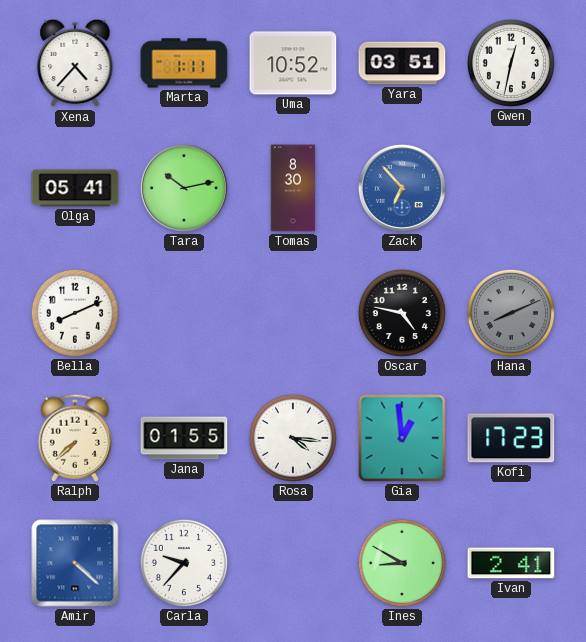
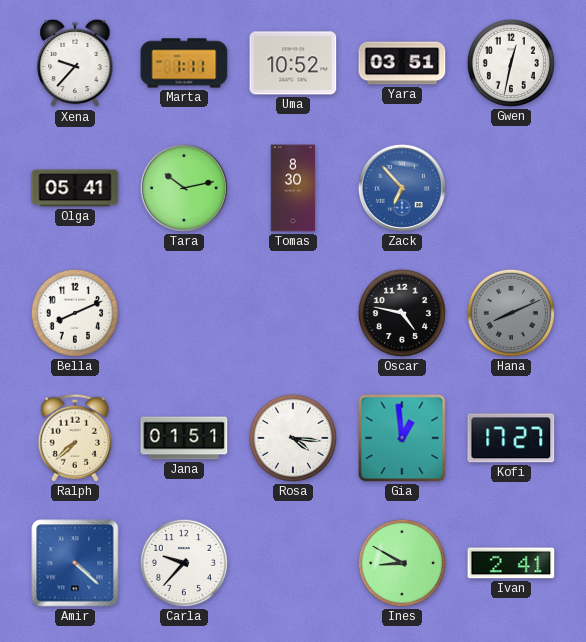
Xena: 4:37 -> 9:37
Jana: 01:55 -> 01:51
Kofi: 17:23 -> 17:27
